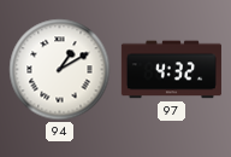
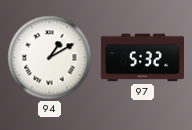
97: 4:32 -> 5:32
